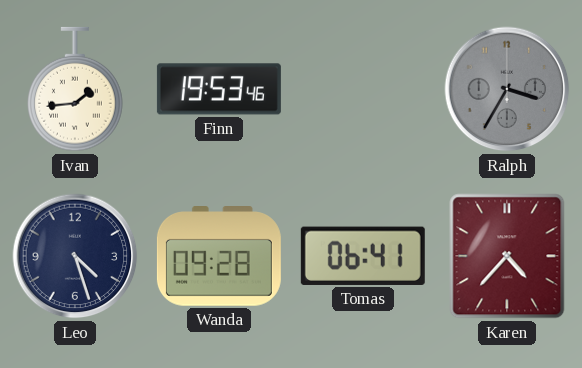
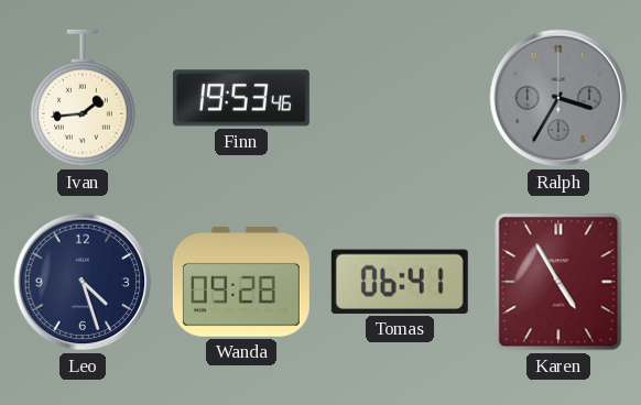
Karen: 4:37 -> 4:55
